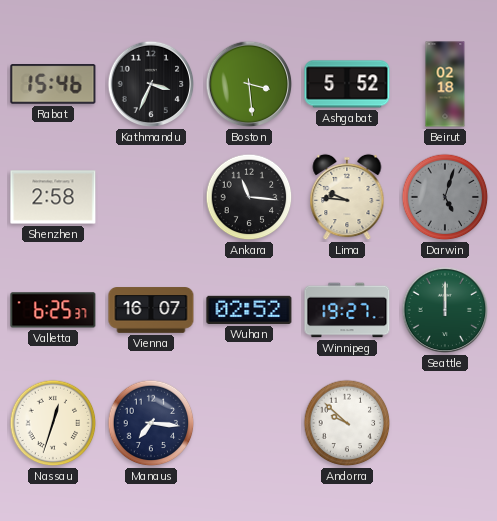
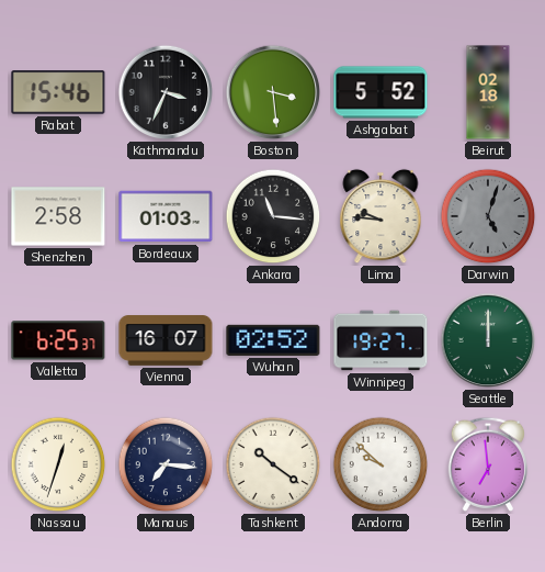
Bordeaux: none -> 01:03
Tashkent: none -> 10:21
Berlin: none -> 6:59
